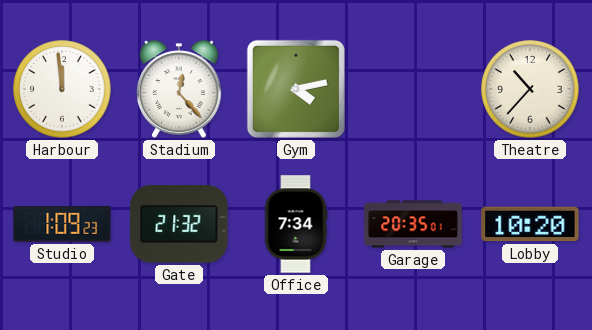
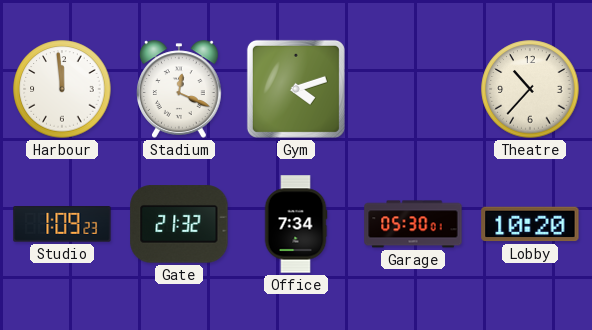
Stadium: 12:23 -> 12:19
Gym: 4:13 -> 4:12
Garage: 20:35 -> 05:30
